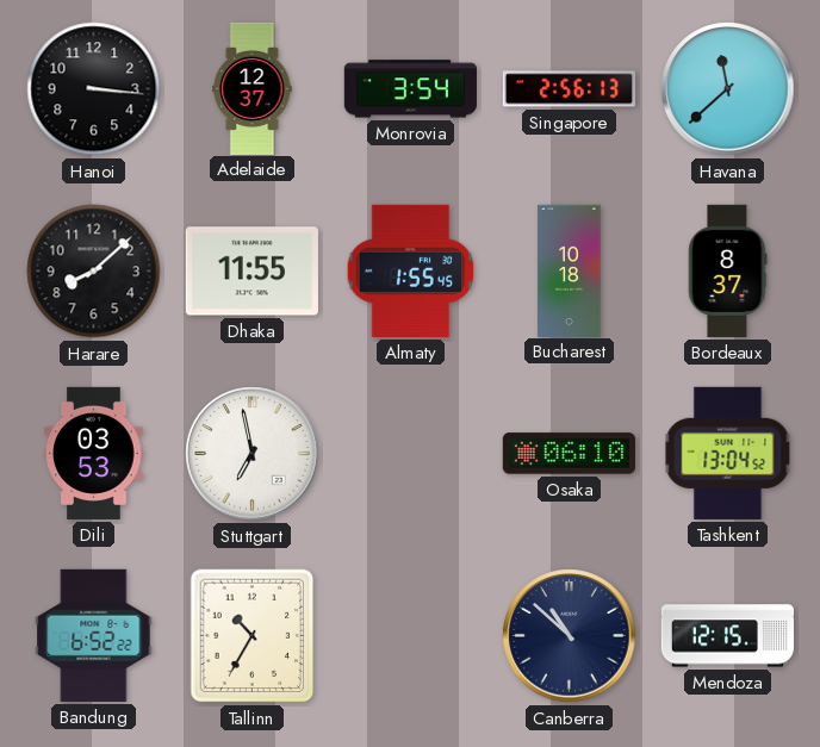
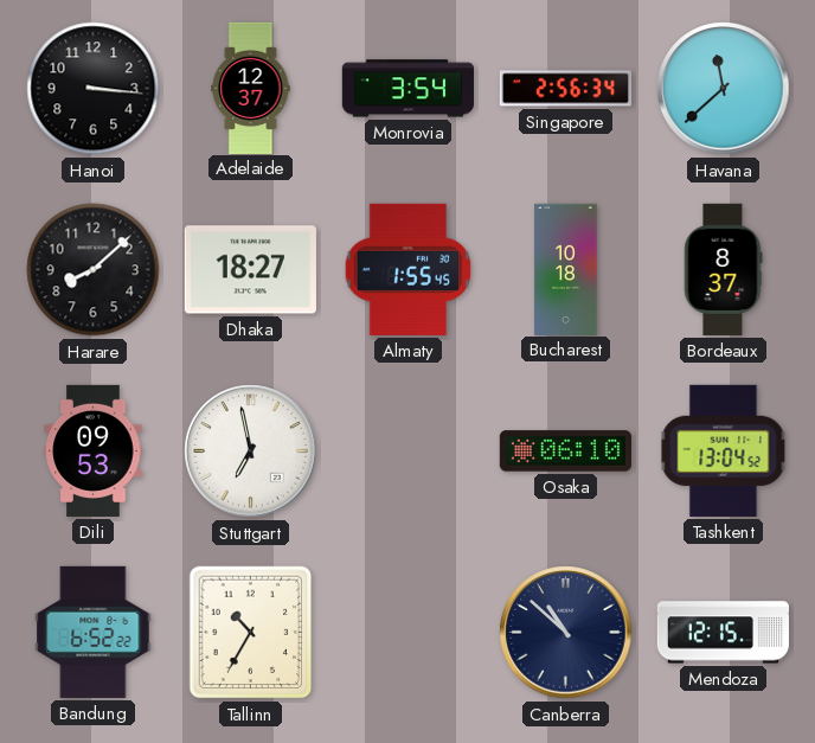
Singapore: 2:56:13 -> 2:56:34
Dhaka: 11:55 -> 18:27
Dili: 03:53 -> 09:53
